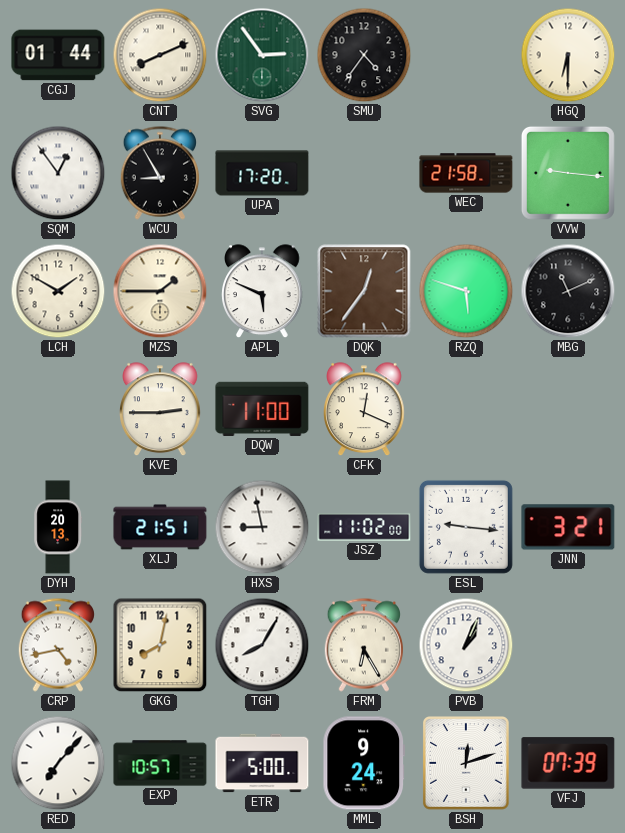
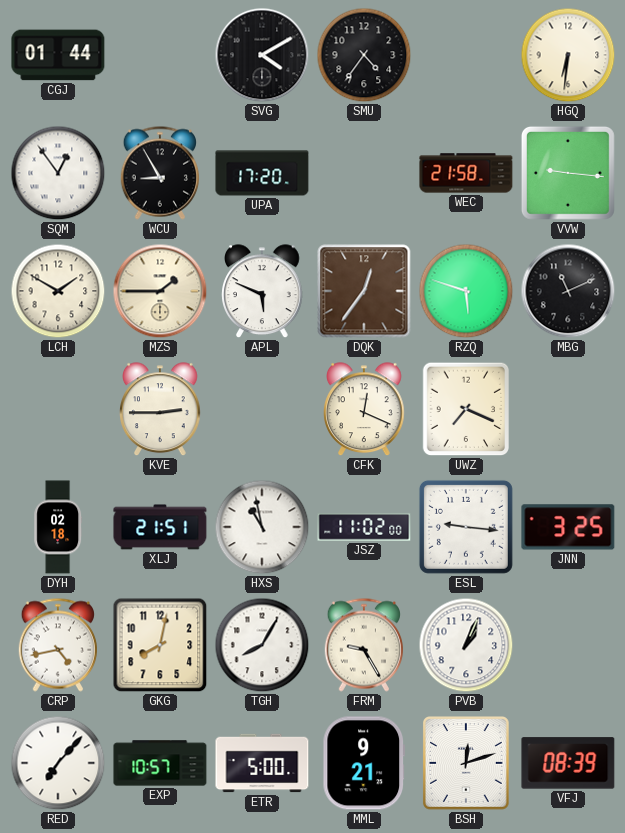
CNT: 8:11 -> none
SVG: 2:54 -> 4:10
SVG dial: green -> black
HGQ: 6:30 -> 6:31
DQW: 11:00 -> none
UWZ: none -> 7:19
DYH: 20:13 -> 02:18
HXS: 8:58 -> 10:58
JNN: 3:21 -> 3:25
FRM: 6:25 -> 9:25
MML: 9:24 -> 9:21
VFJ: 07:39 -> 08:39
